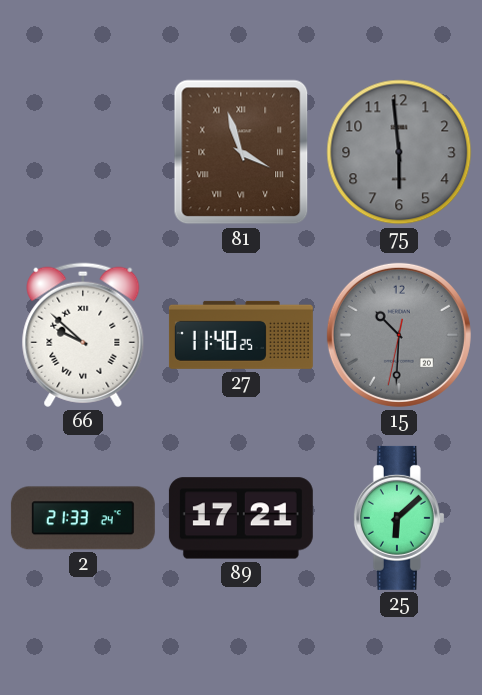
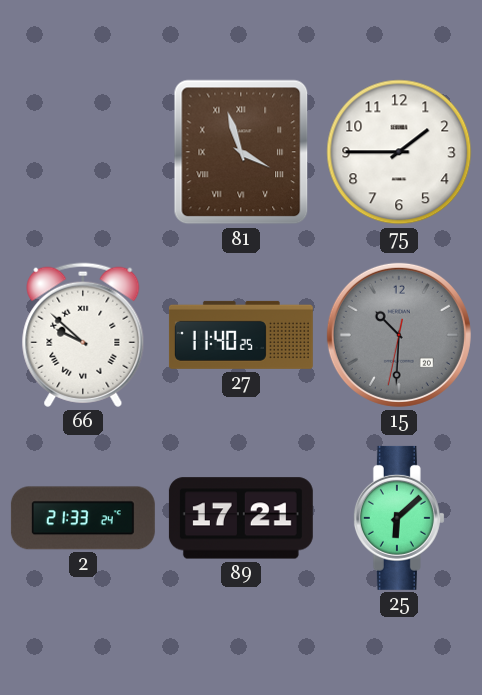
75: 5:59 -> 1:45
75 dial: grey -> white
